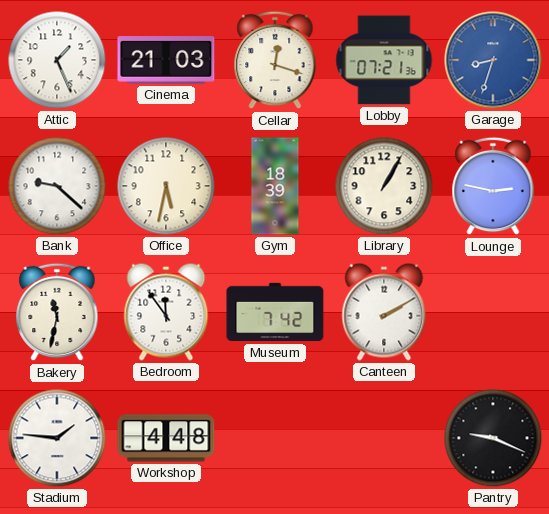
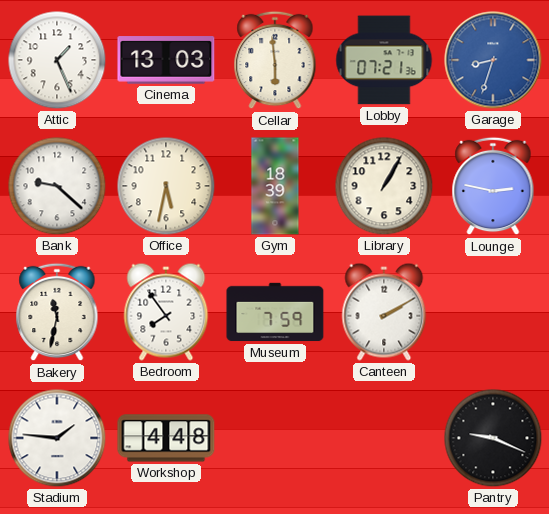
Cinema: 21:03 -> 13:03
Cellar: 12:18 -> 5:59
Bedroom: 11:54 -> 7:54
Museum: 7:42 -> 7:59
